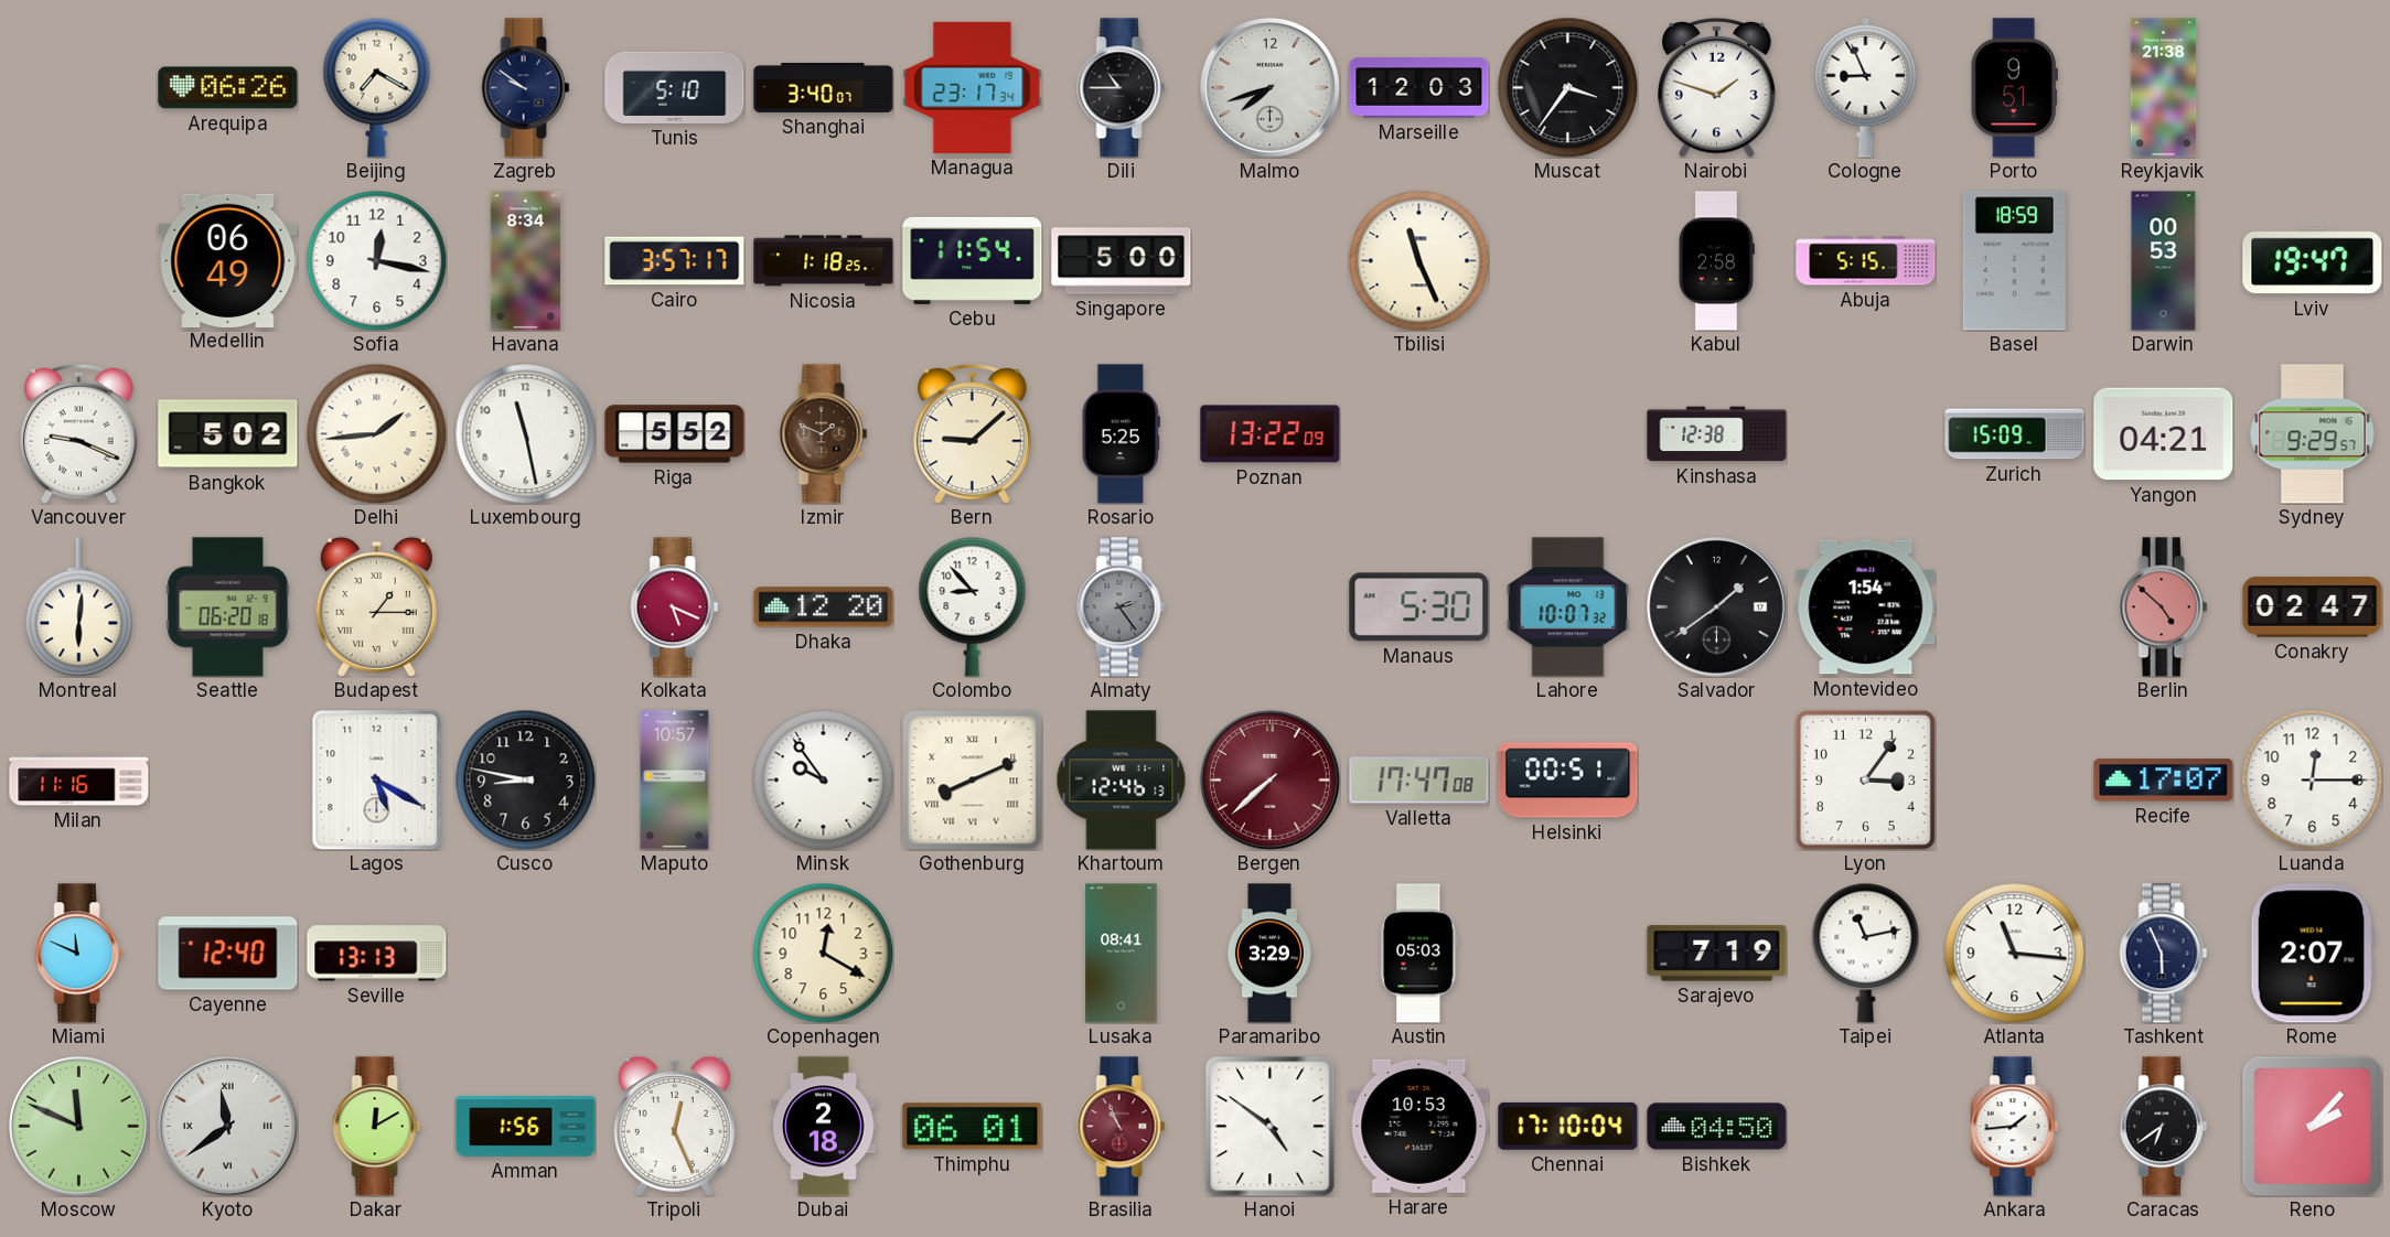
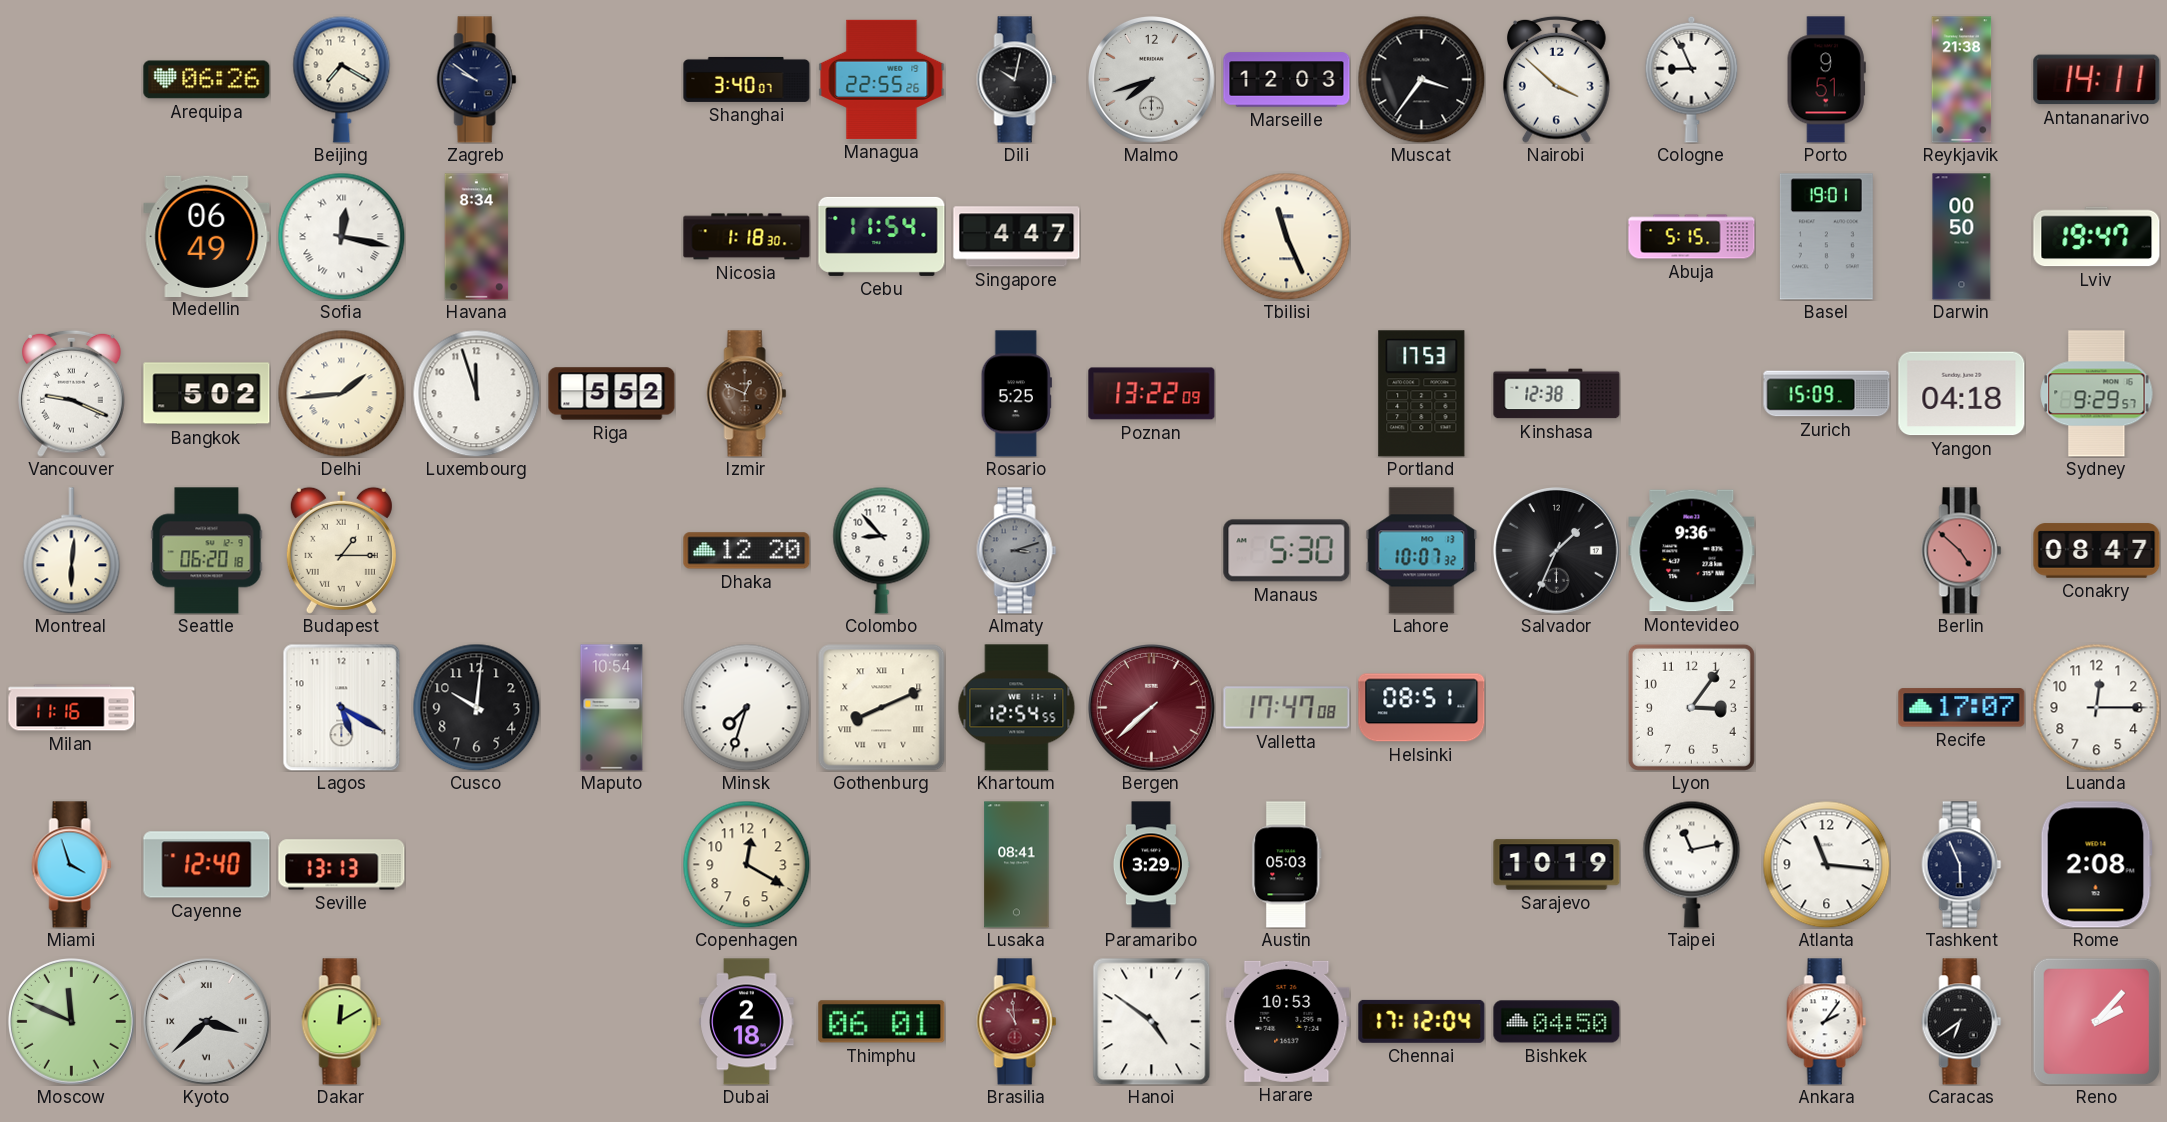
Tunis: 5:10 -> none
Managua: 23:17 -> 22:55
Dili: 10:45 -> 10:02
Nairobi: 1:48 -> 3:52
Antananarivo: none -> 14:11
Sofia numerals: Arabic -> Roman
Cairo: 3:57 -> none
Nicosia: 1:18:25 -> 1:18:30
Singapore: 5:00 -> 4:47
Kabul: 2:58 -> none
Basel: 18:59 -> 19:01
Darwin: 00:53 -> 00:50
Luxembourg: 11:28 -> 11:57
Izmir: 1:49 -> 12:49
Bern: 9:08 -> none
Portland: none -> 17:53
Yangon: 04:21 -> 04:18
Kolkata: 5:19 -> none
Almaty: 2:24 -> 3:12
Salvador: 1:39 -> 1:34
Montevideo: 1:54 -> 9:36
Conakry: 02:47 -> 08:47
Cusco: 8:47 -> 10:01
Maputo: 10:57 -> 10:54
Minsk: 9:54 -> 7:33
Khartoum: 12:46 -> 12:54
Helsinki: 00:51 -> 08:51
Miami: 11:49 -> 3:57
Sarajevo: 7:19 -> 10:19
Rome: 2:07 -> 2:08
Kyoto: 11:39 -> 3:38
Amman: 1:56 -> none
Tripoli: 12:26 -> none
Brasilia: 10:56 -> 10:59
Chennai: 17:10 -> 17:12
Ankara: 1:44 -> 2:06
